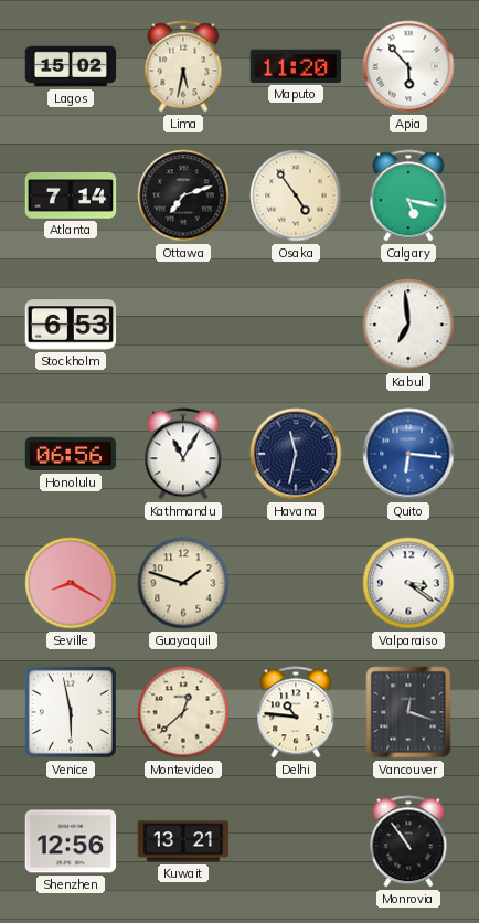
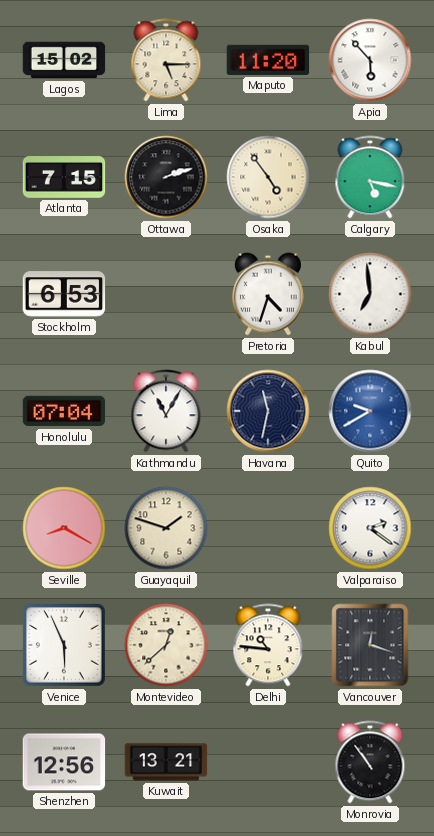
Lima: 5:32 -> 5:15
Atlanta: 7:14 -> 7:15
Ottawa: 7:12 -> 2:12
Pretoria: none -> 4:33
Honolulu: 06:56 -> 07:04
Quito: 6:16 -> 9:40
Valparaiso: 3:21 -> 2:21
Venice: 5:58 -> 5:56
